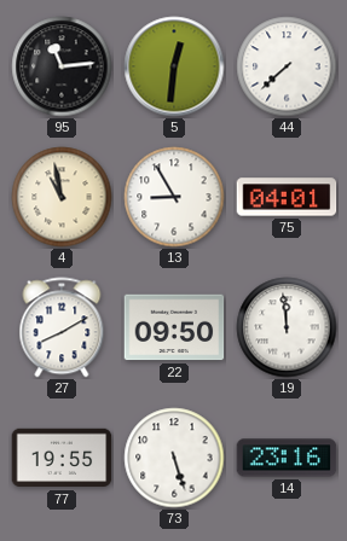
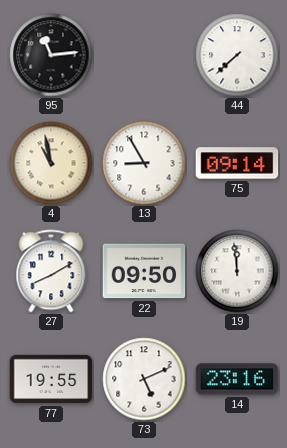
5: 12:31 -> none
75: 04:01 -> 09:14
73: 5:27 -> 5:11
